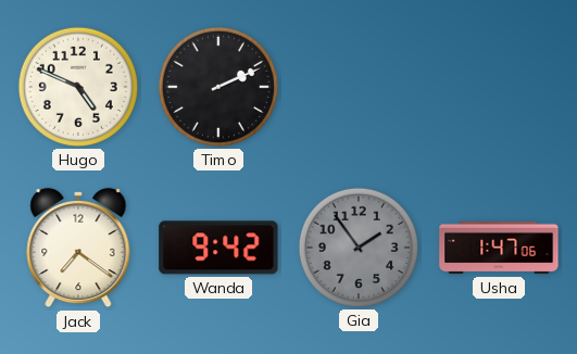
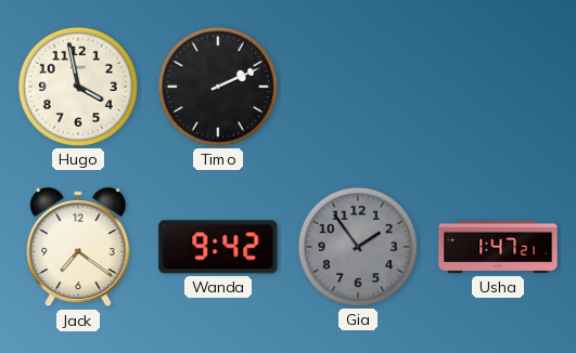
Hugo: 4:49 -> 3:58
Usha: 1:47:06 -> 1:47:21
